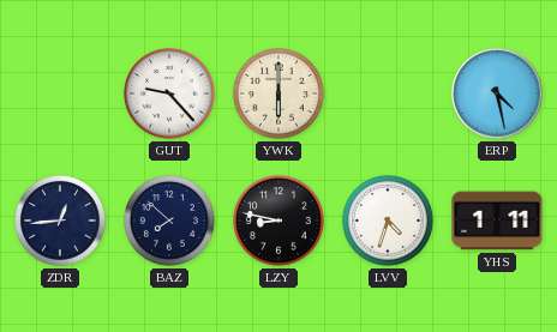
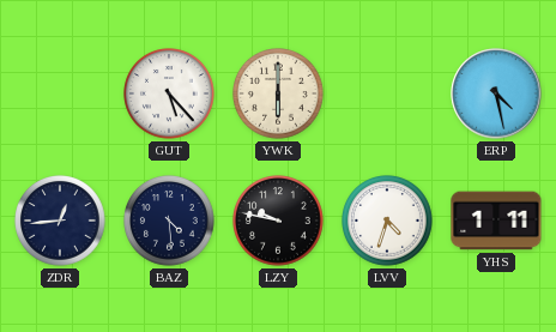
GUT: 9:23 -> 5:23
BAZ: 7:52 -> 4:29
LZY: 8:47 -> 9:47
